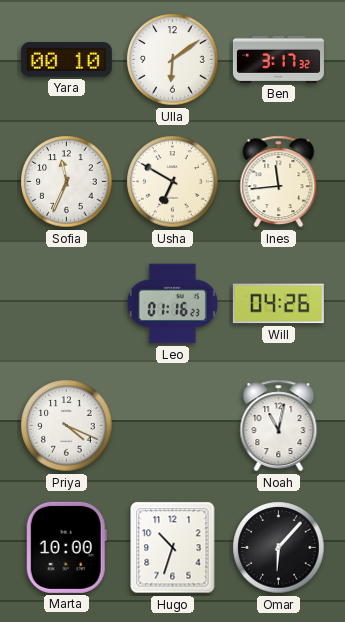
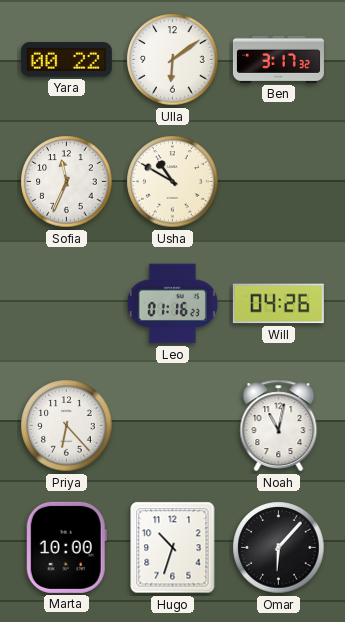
Yara: 00:10 -> 00:22
Usha: 6:50 -> 10:50
Ines: 11:44 -> none
Priya: 4:19 -> 6:23
